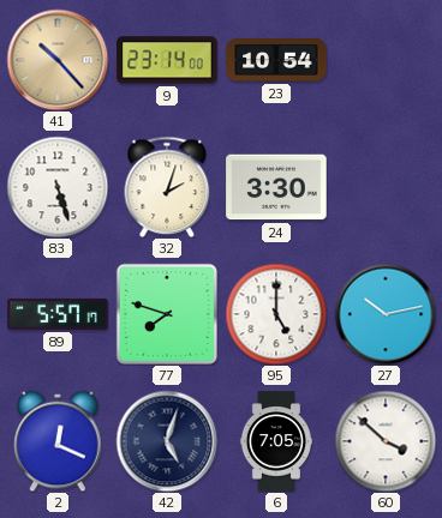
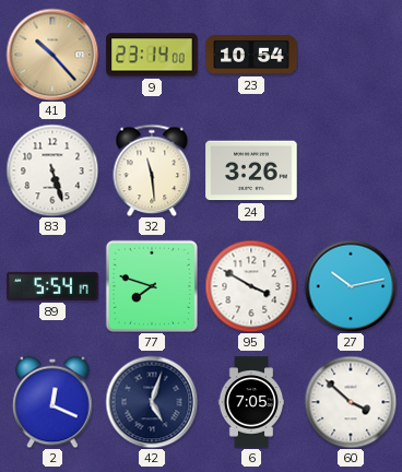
32: 2:03 -> 11:29
24: 3:30 -> 3:26
89: 5:57 -> 5:54
95: 5:00 -> 3:50
